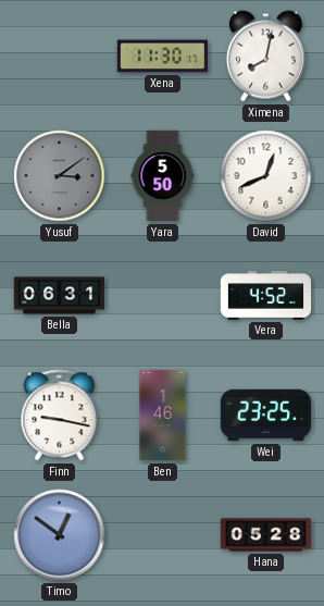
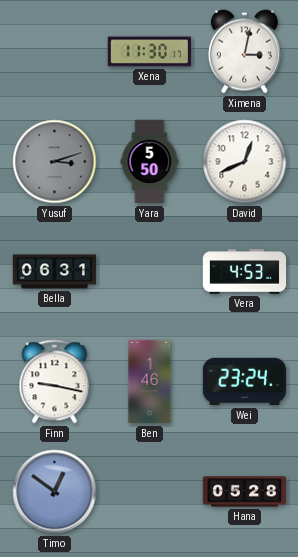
Ximena: 8:02 -> 3:02
Yusuf: 3:09 -> 3:12
Vera: 4:52 -> 4:53
Wei: 23:25 -> 23:24
